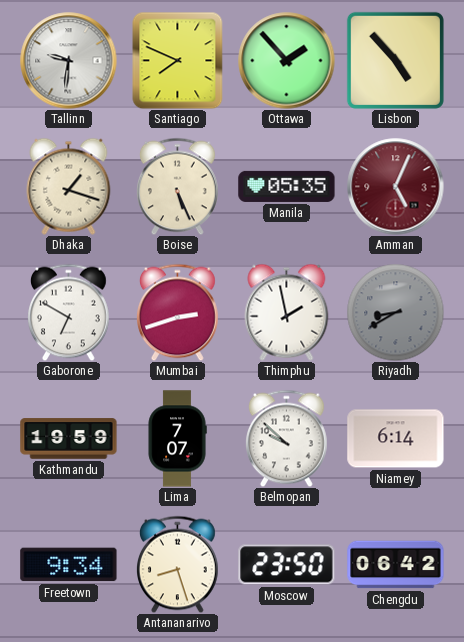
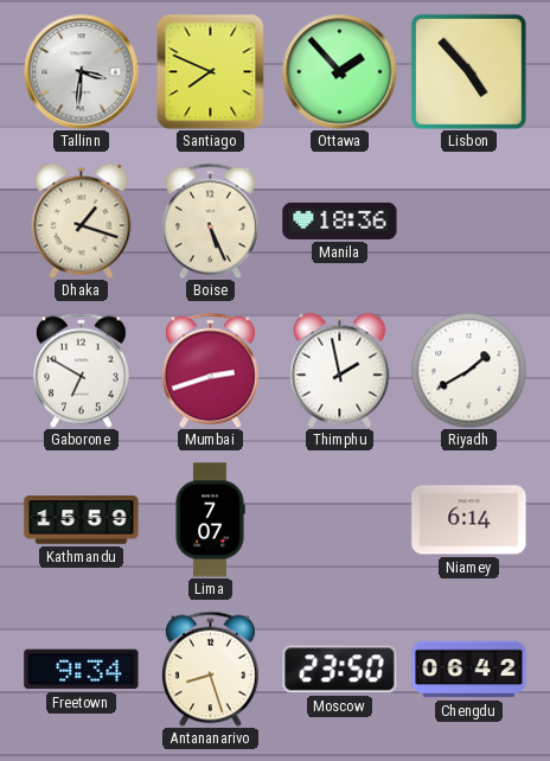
Tallinn: 9:31 -> 3:31
Manila: 05:35 -> 18:36
Amman: 5:04 -> none
Riyadh: 8:40 -> 1:40
Riyadh dial: grey -> white
Kathmandu: 19:59 -> 15:59
Belmopan: 9:52 -> none
